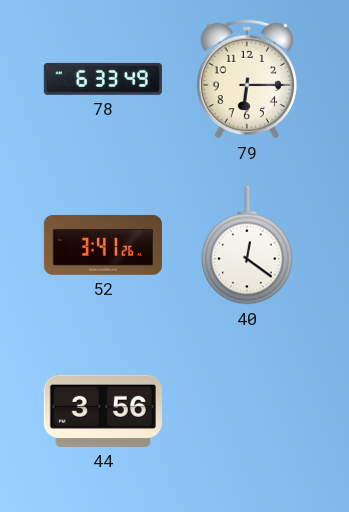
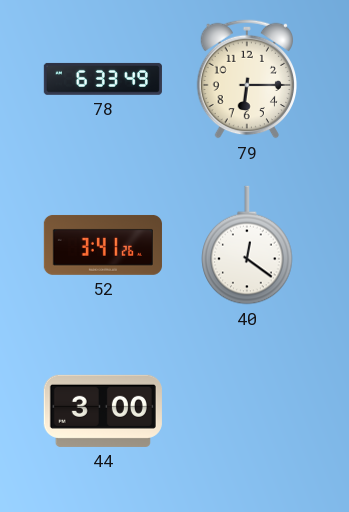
44: 3:56 -> 3:00
